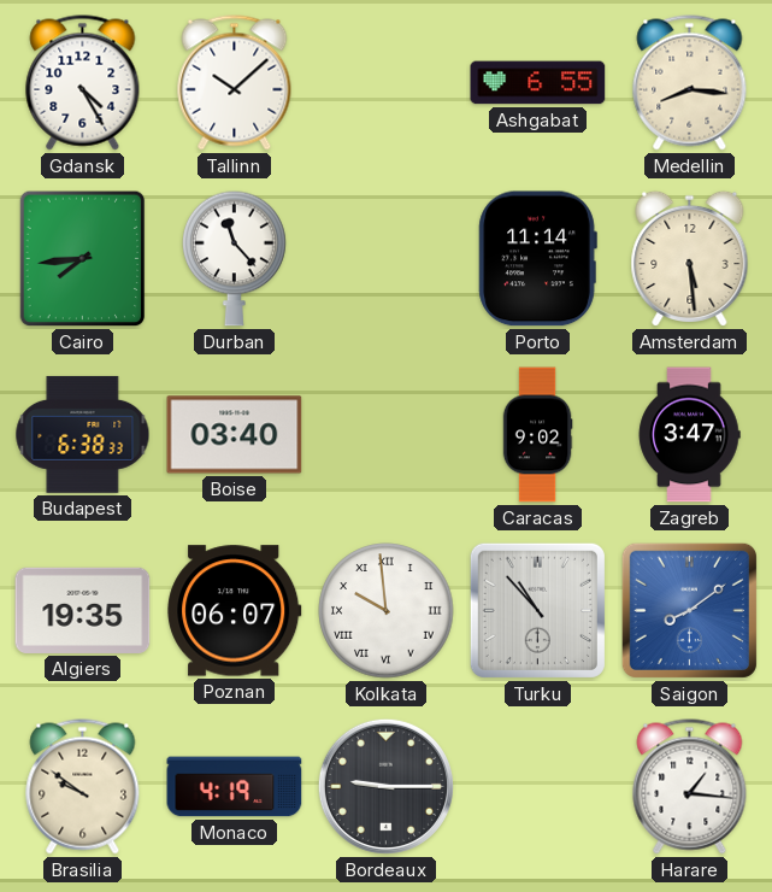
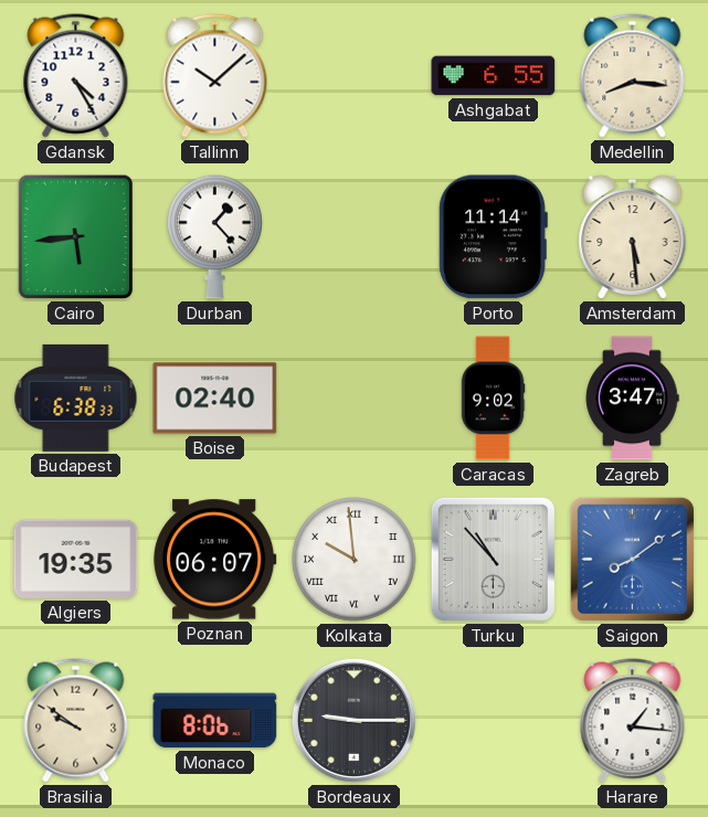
Cairo: 7:44 -> 5:44
Durban: 11:23 -> 1:23
Boise: 03:40 -> 02:40
Monaco: 4:19 -> 8:06
